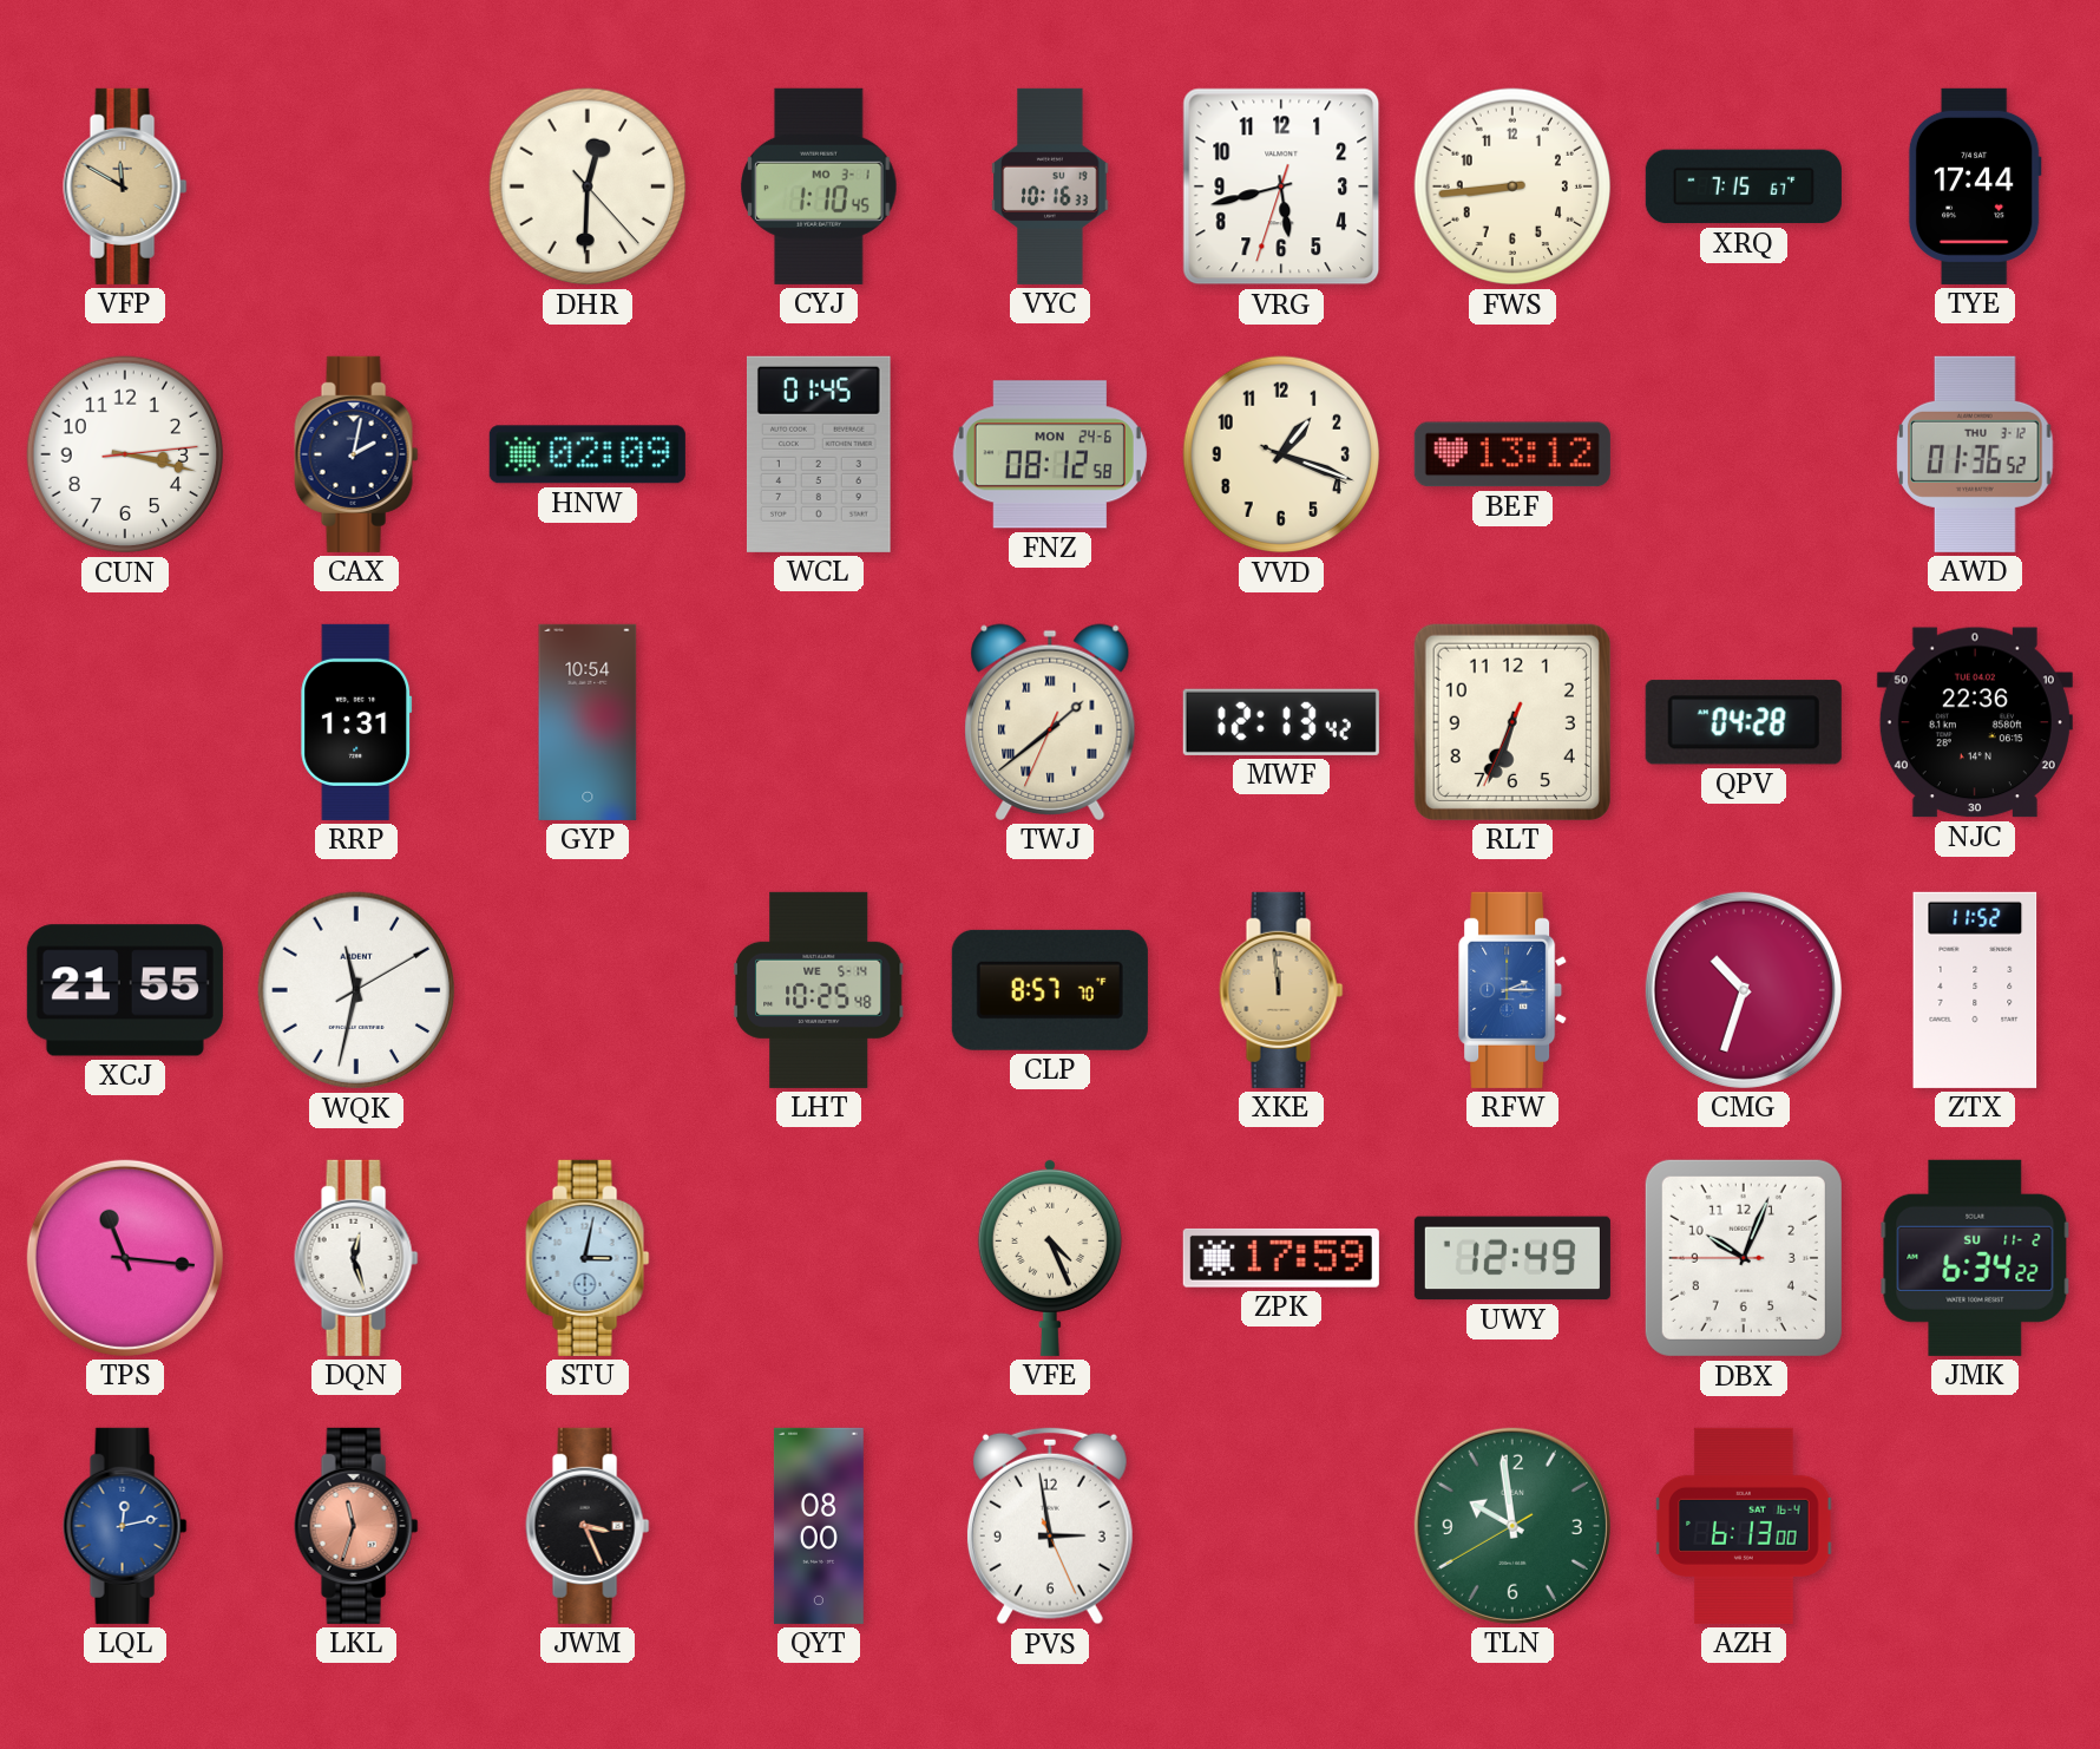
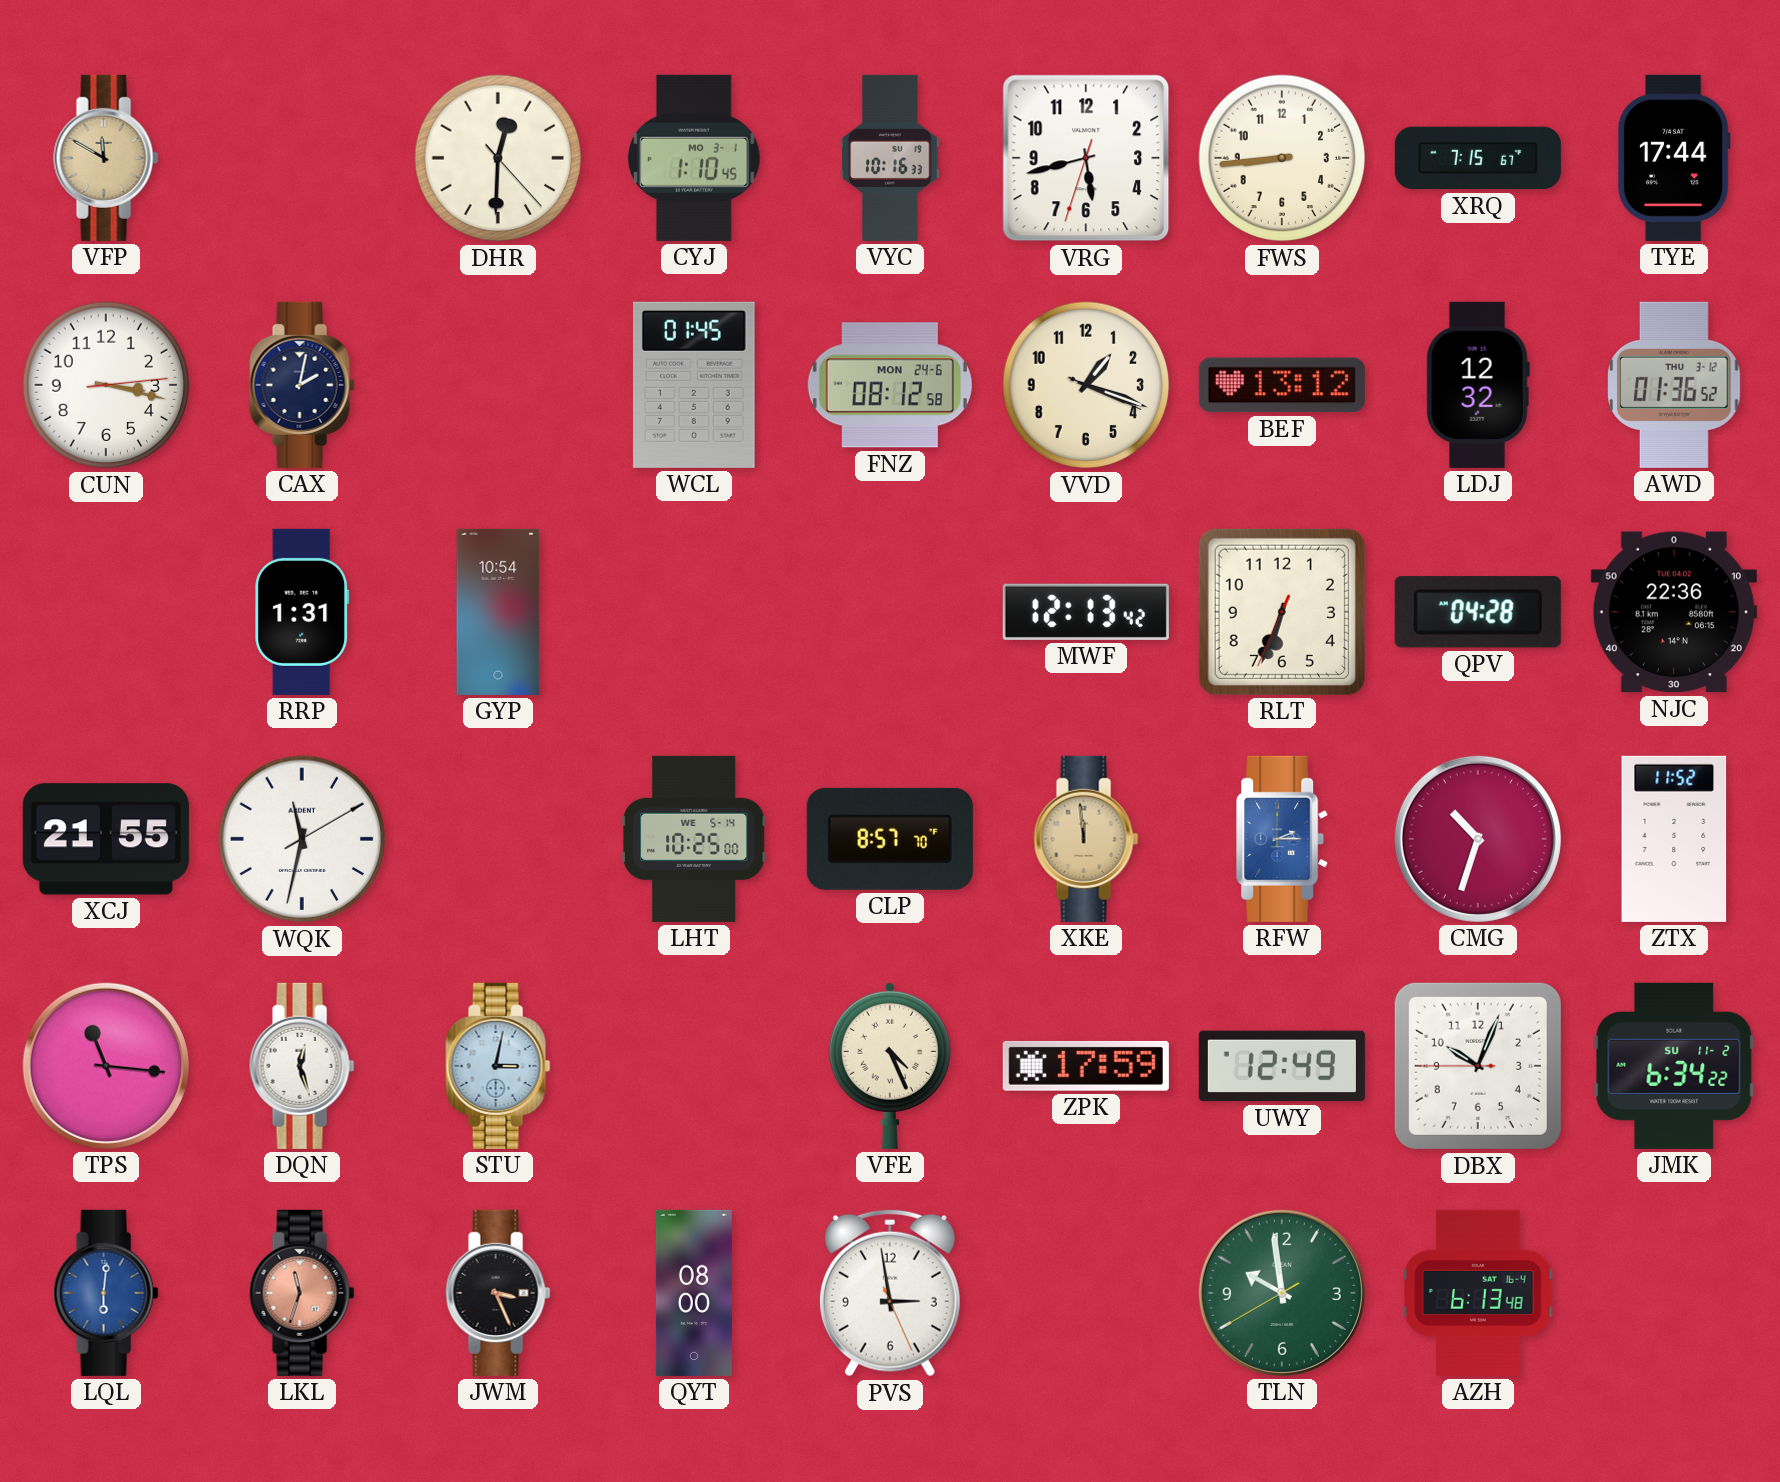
HNW: 02:09 -> none
LDJ: none -> 12:32
TWJ: 1:38 -> none
LHT: 10:25:48 -> 10:25:00
LQL: 12:13 -> 6:01
AZH: 6:13:00 -> 6:13:48
